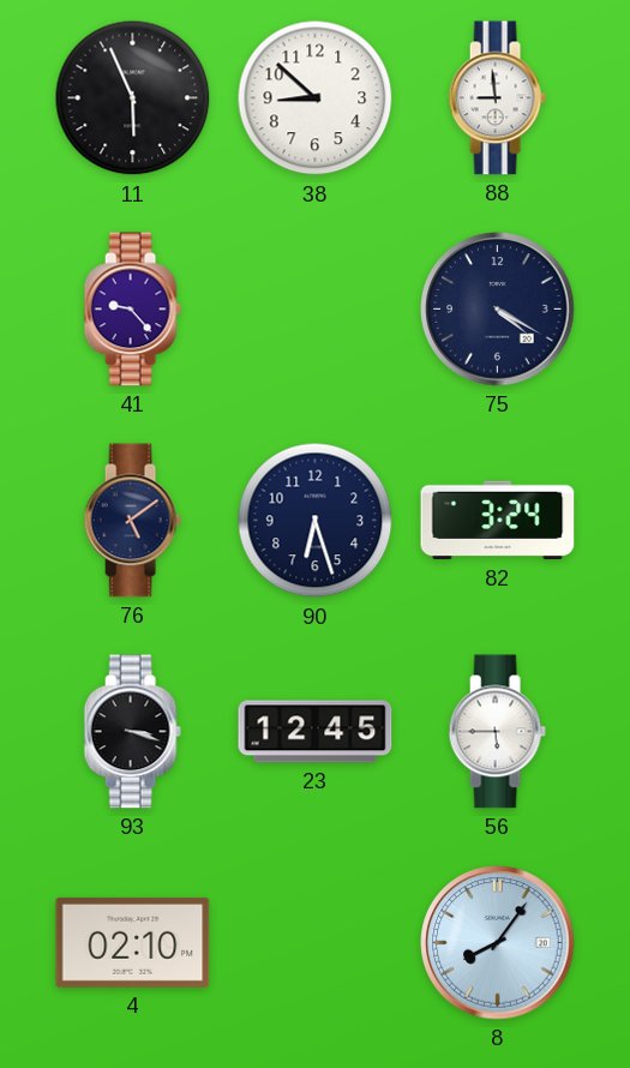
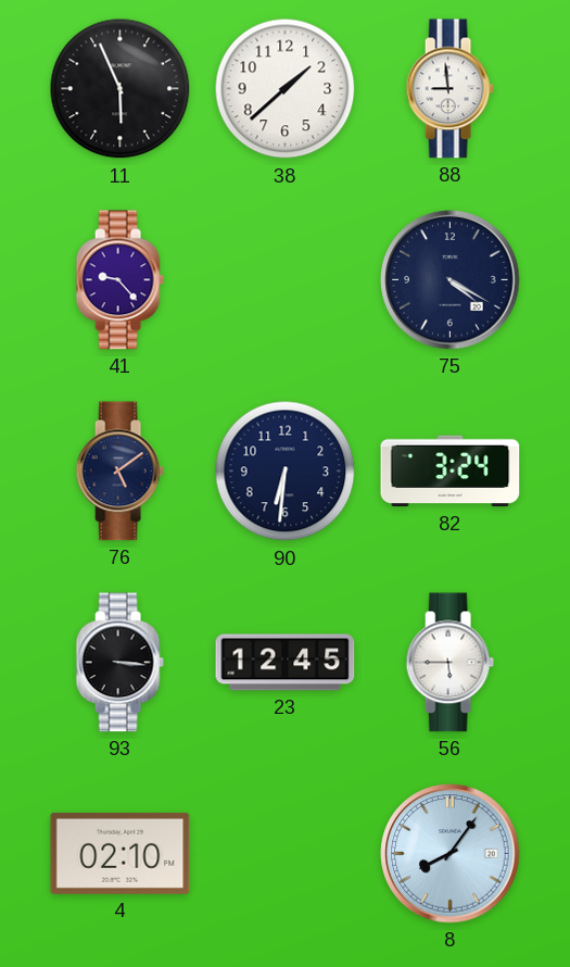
38: 8:52 -> 1:38
90: 6:27 -> 6:31
93: 3:18 -> 3:16
